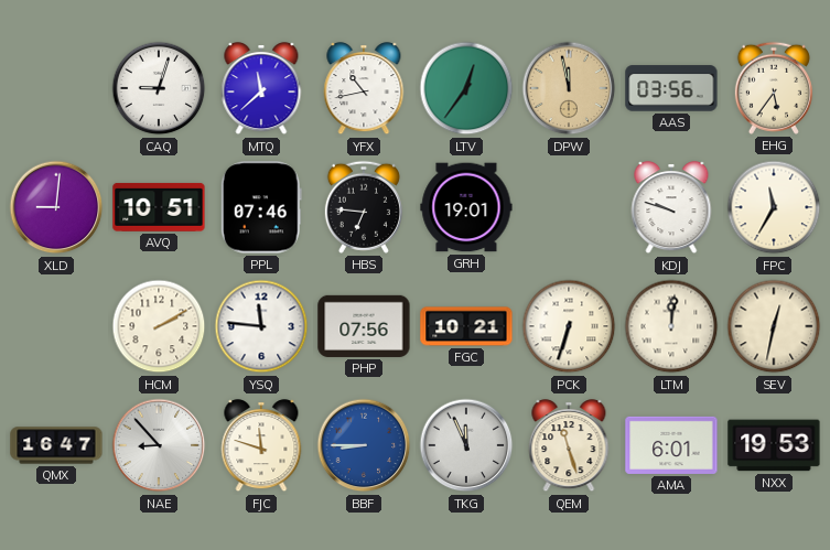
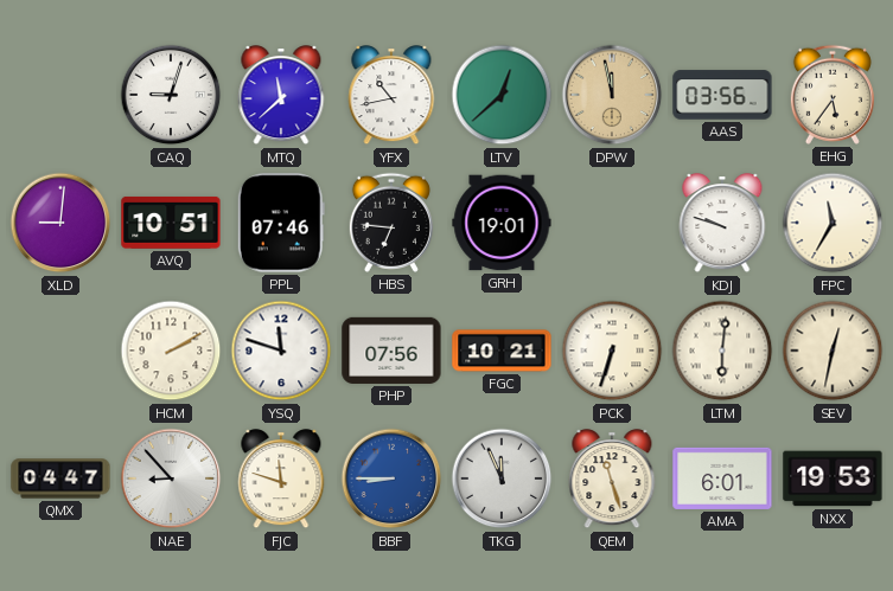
LTV: 12:36 -> 12:38
YSQ: 11:46 -> 11:48
LTM: 12:01 -> 6:01
QMX: 16:47 -> 04:47
